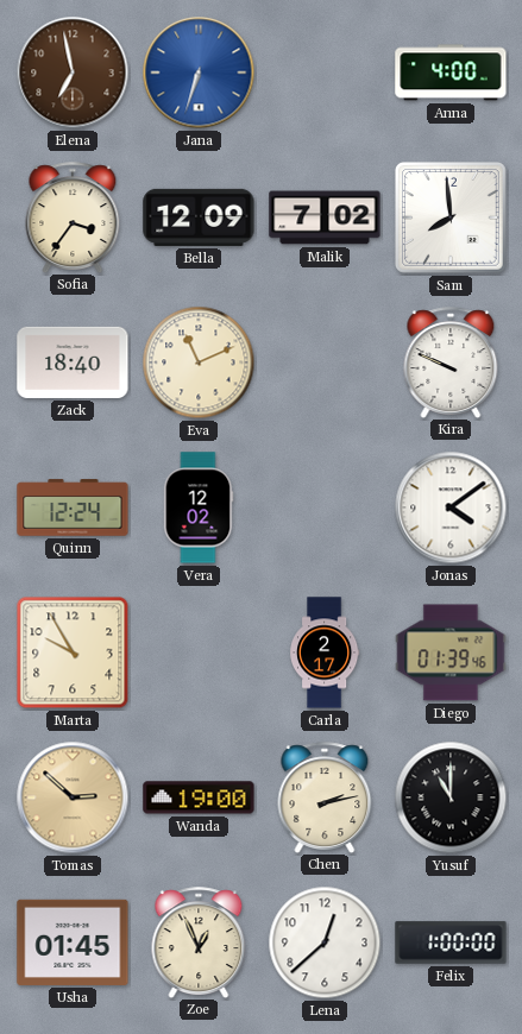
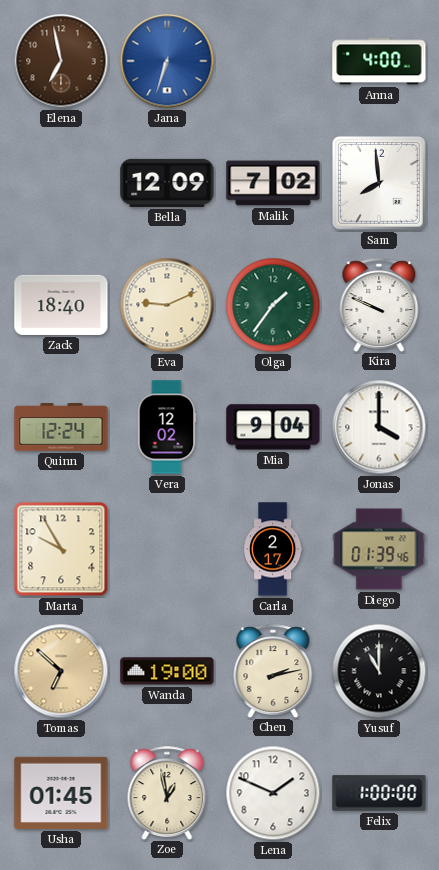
Sofia: 3:36 -> none
Eva: 11:11 -> 9:11
Olga: none -> 1:36
Mia: none -> 9:04
Jonas: 4:09 -> 4:00
Tomas: 2:52 -> 6:52
Zoe: 12:56 -> 12:58
Lena: 12:38 -> 1:49
